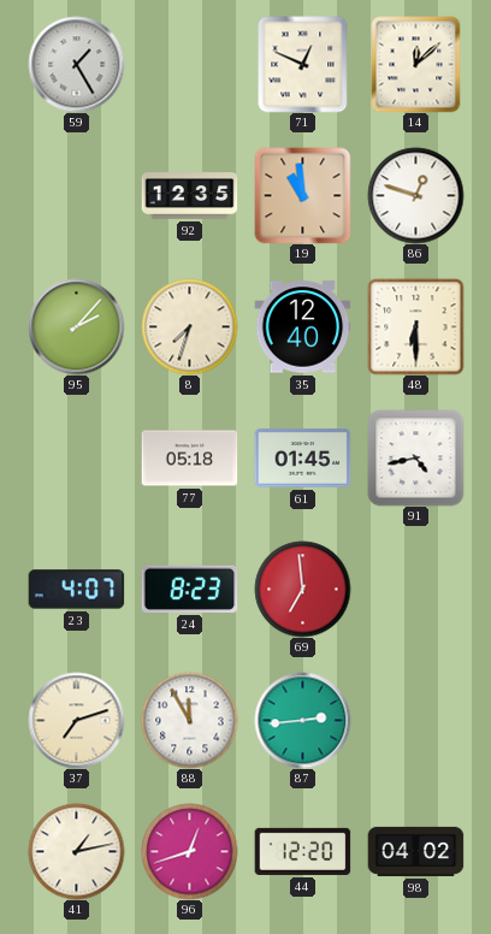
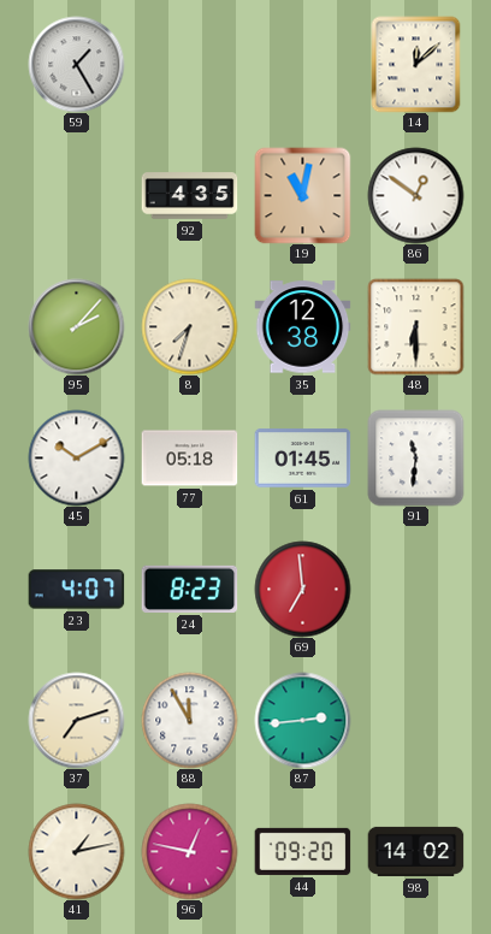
71: 12:49 -> none
92: 12:35 -> 4:35
19: 10:59 -> 11:02
86: 12:48 -> 12:51
35: 12:40 -> 12:38
45: none -> 10:10
91: 4:43 -> 11:31
96: 12:42 -> 12:47
44: 12:20 -> 09:20
98: 04:02 -> 14:02
